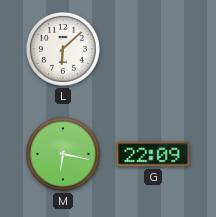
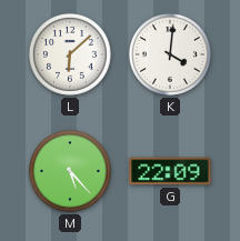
K: none -> 4:01
M: 6:17 -> 5:23
